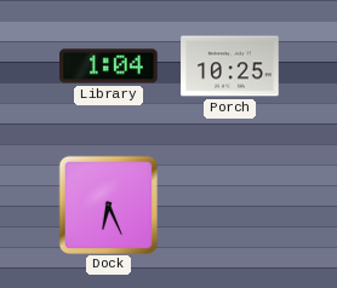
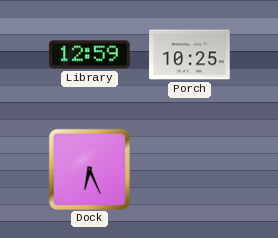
Library: 1:04 -> 12:59
